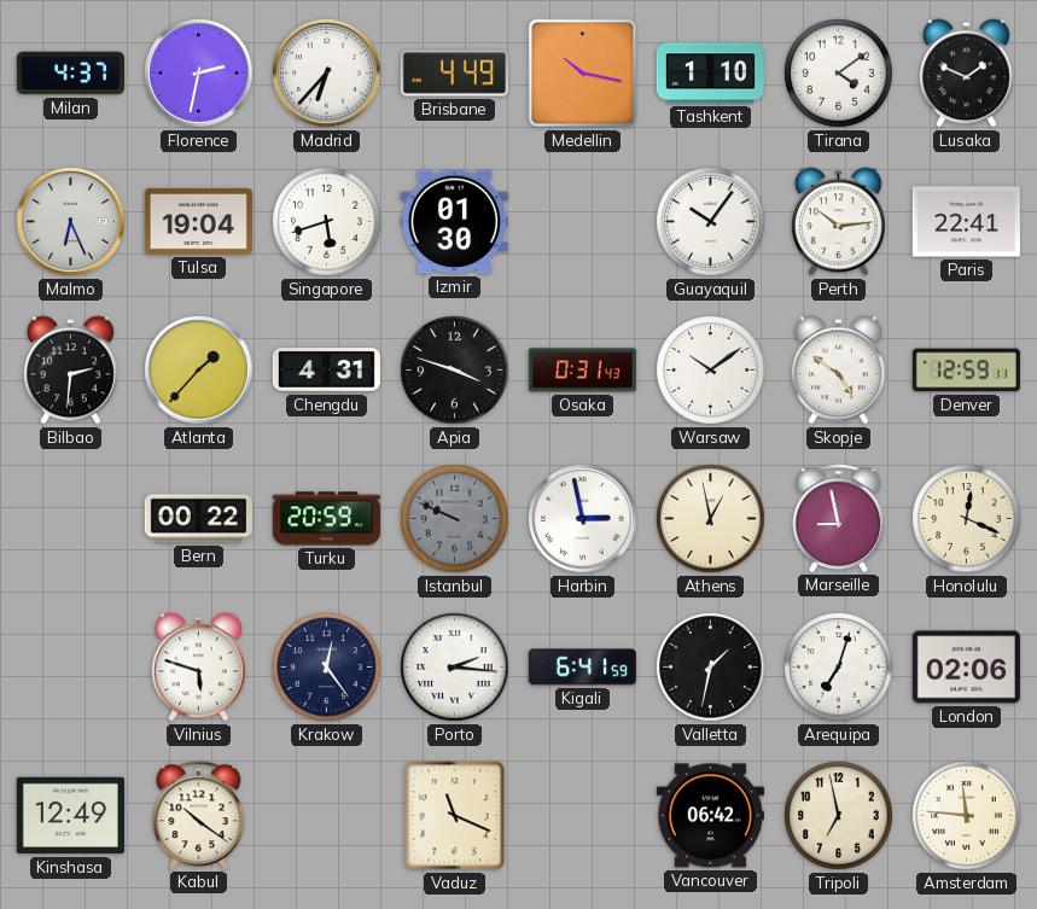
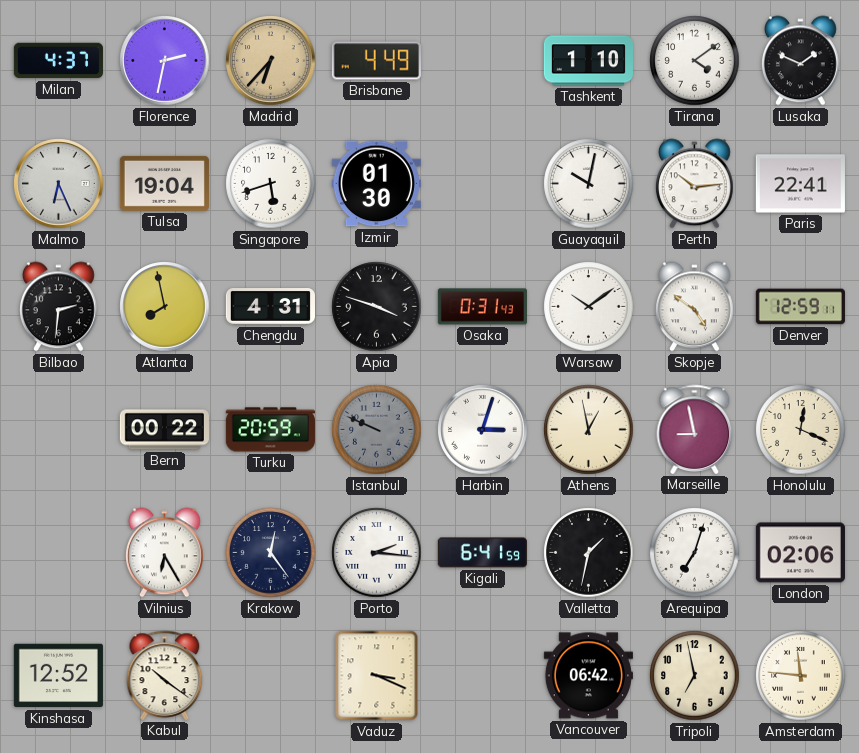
Madrid dial: white -> champagne
Medellin: 10:17 -> none
Guayaquil: 10:06 -> 10:02
Atlanta: 1:37 -> 7:58
Harbin: 2:58 -> 3:03
Vilnius: 5:48 -> 6:25
Kinshasa: 12:49 -> 12:52
Vaduz: 11:19 -> 3:19
